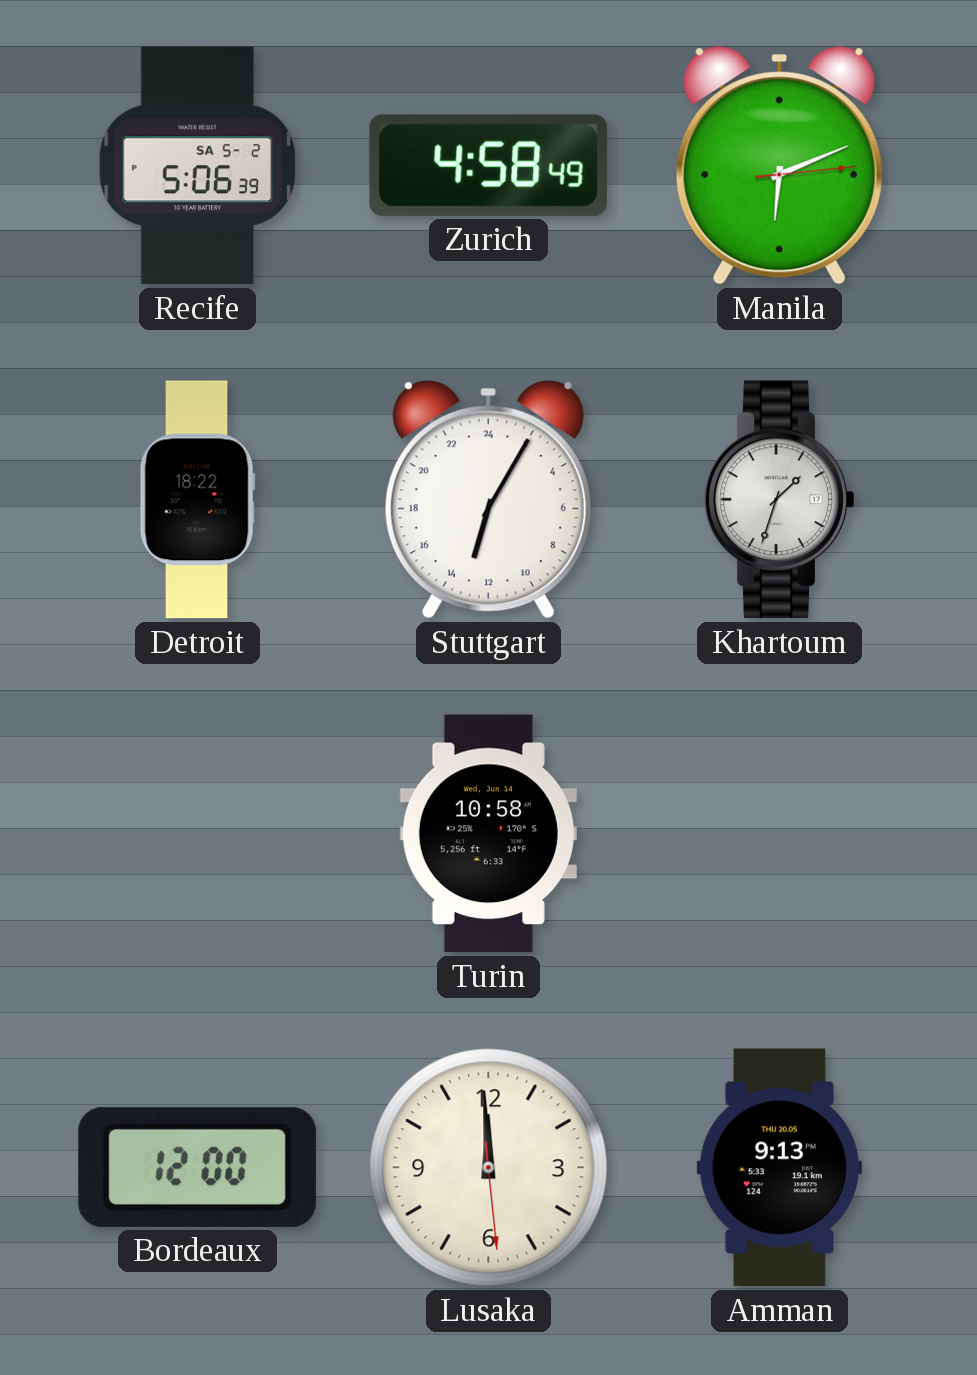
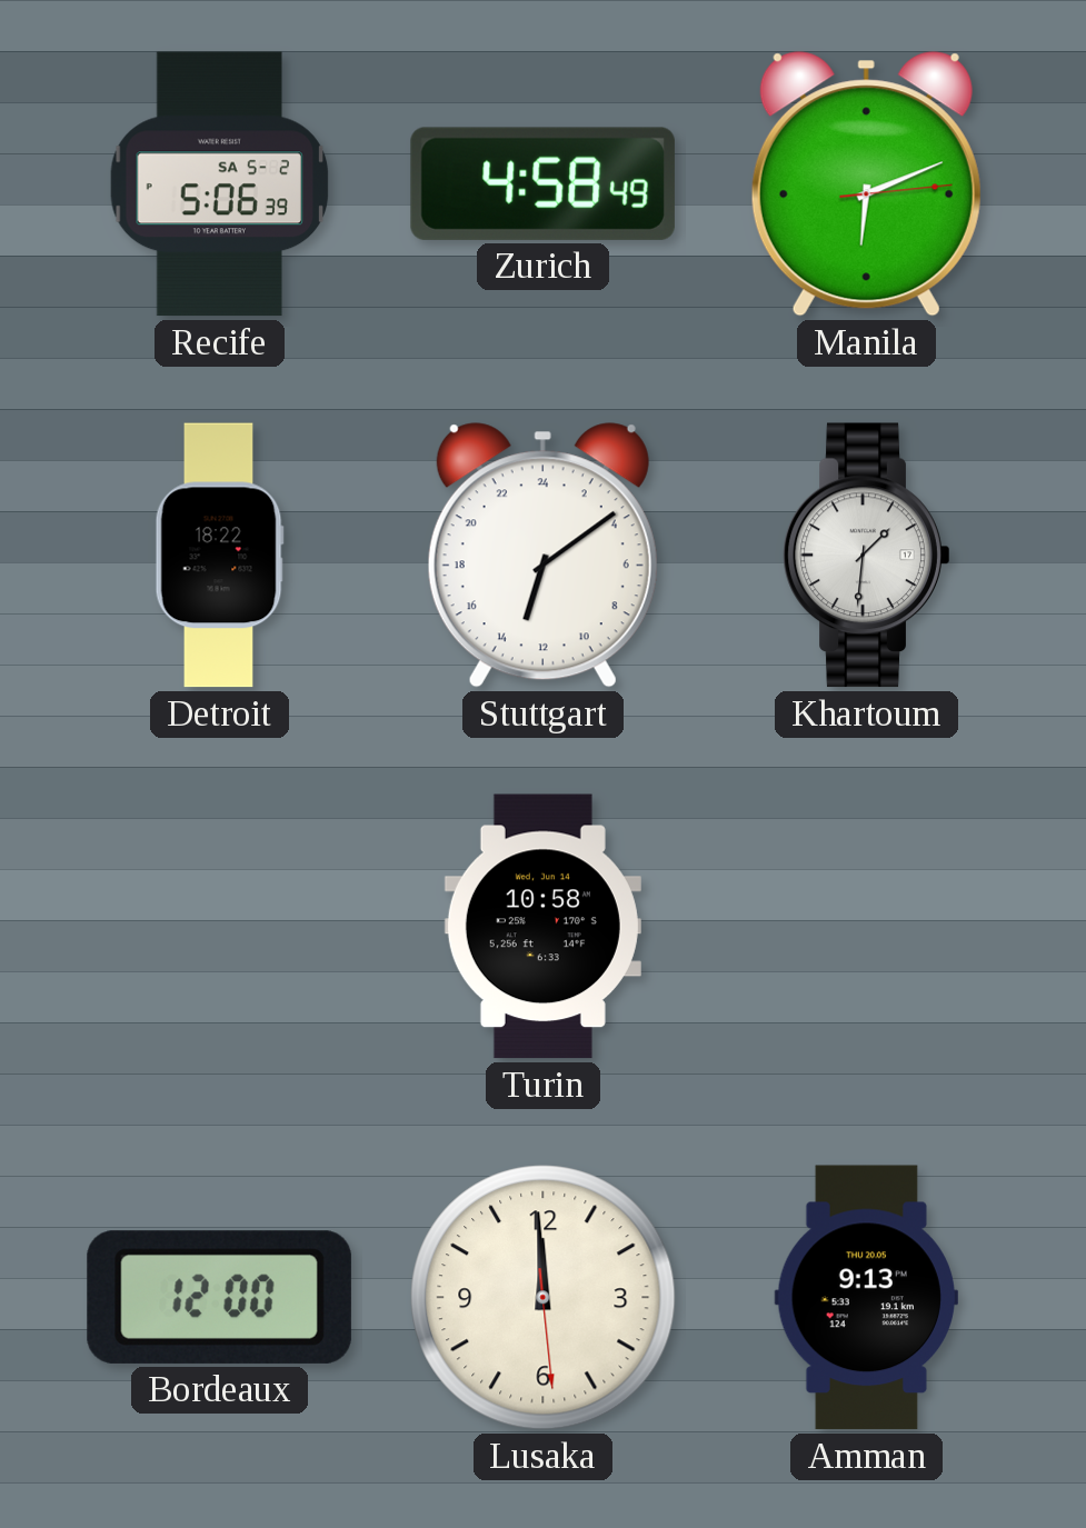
Stuttgart: 13:05 -> 13:09
Khartoum: 1:33 -> 1:31
